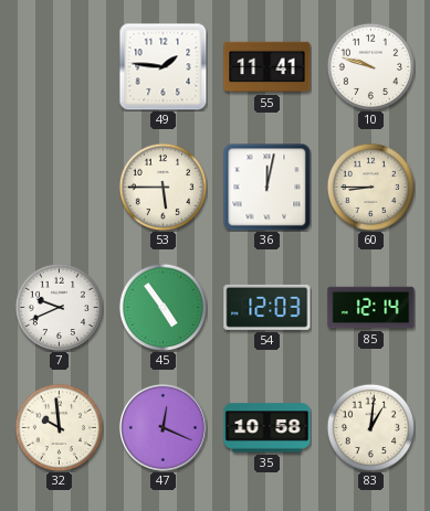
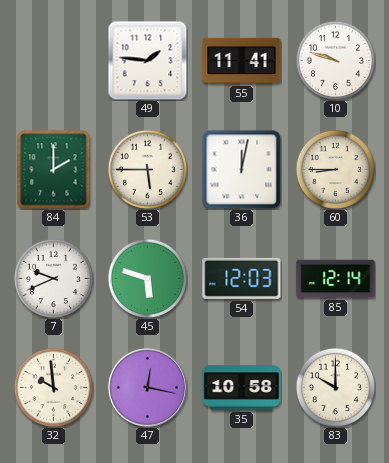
84: none -> 2:00
45: 4:54 -> 5:48
47: 12:19 -> 12:17
83: 1:01 -> 10:00
